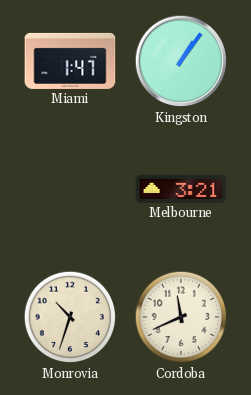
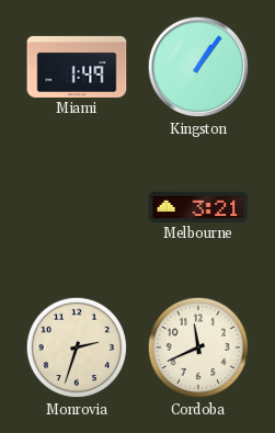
Miami: 1:47 -> 1:49
Monrovia: 10:33 -> 2:33
